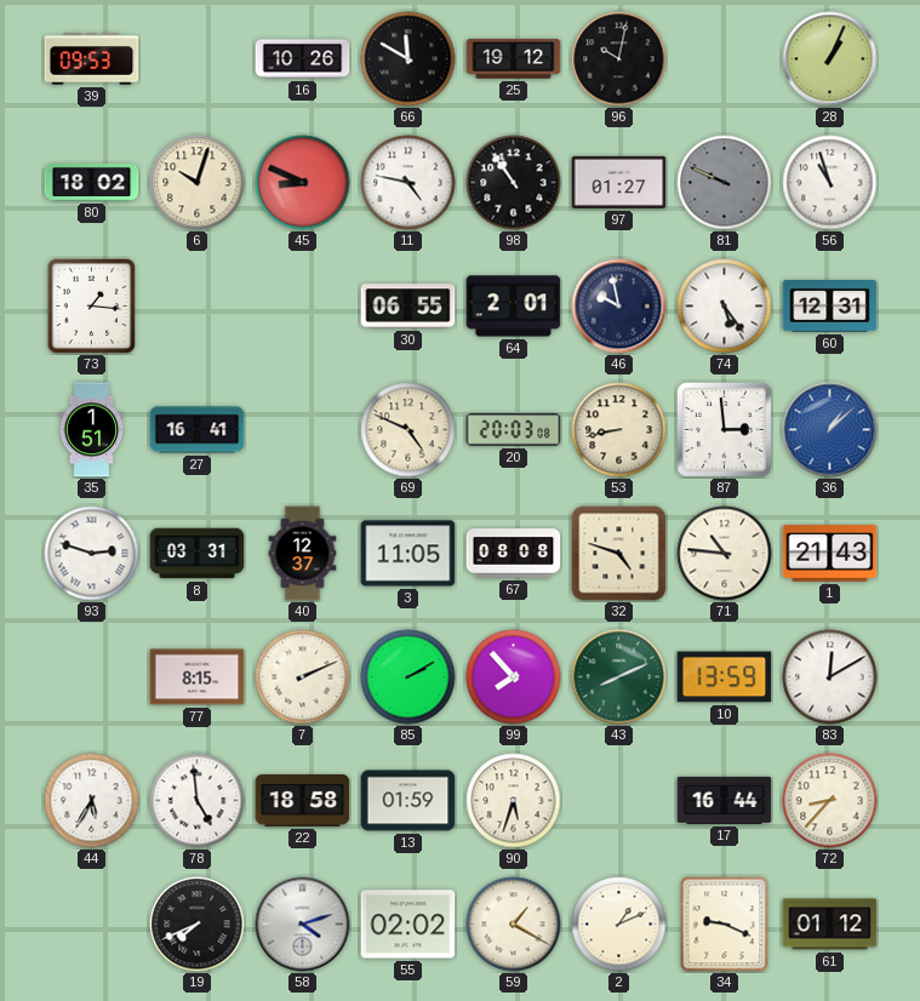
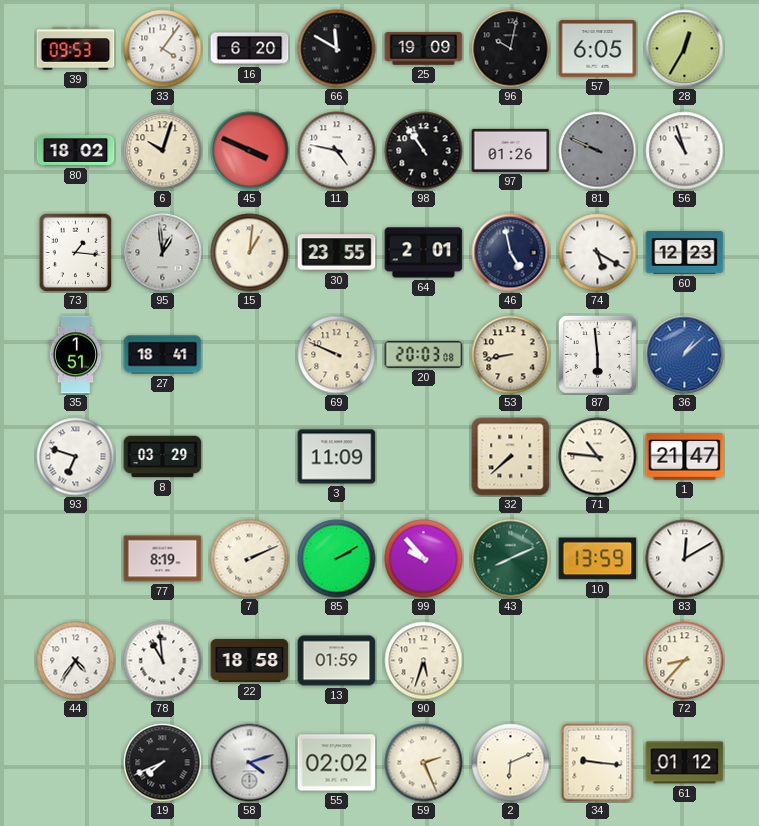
33: none -> 4:06
16: 10:26 -> 6:20
25: 19:12 -> 19:09
57: none -> 6:05
28: 1:04 -> 12:35
45: 8:49 -> 3:49
97: 01:27 -> 01:26
95: none -> 12:59
15: none -> 1:01
30: 06:55 -> 23:55
46: 9:58 -> 4:58
74: 5:24 -> 5:20
60: 12:31 -> 12:23
27: 16:41 -> 18:41
69: 4:49 -> 9:49
87: 2:59 -> 5:59
93: 2:48 -> 6:48
8: 03:31 -> 03:29
40: 12:37 -> none
3: 11:05 -> 11:09
67: 08:08 -> none
32: 4:48 -> 7:38
1: 21:43 -> 21:47
77: 8:15 -> 8:19
99: 7:53 -> 9:53
44: 5:35 -> 4:36
78: 4:59 -> 10:59
17: 16:44 -> none
59: 1:20 -> 2:26
2: 1:11 -> 6:11
34: 9:19 -> 9:16
